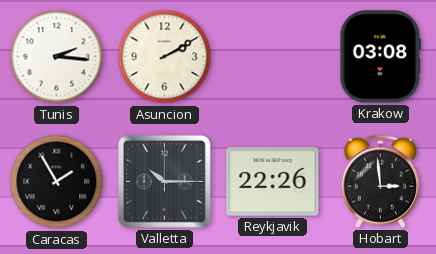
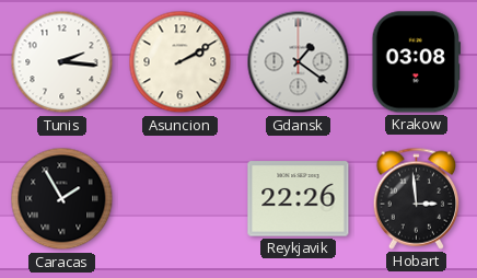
Gdansk: none -> 1:21
Valletta: 10:15 -> none
